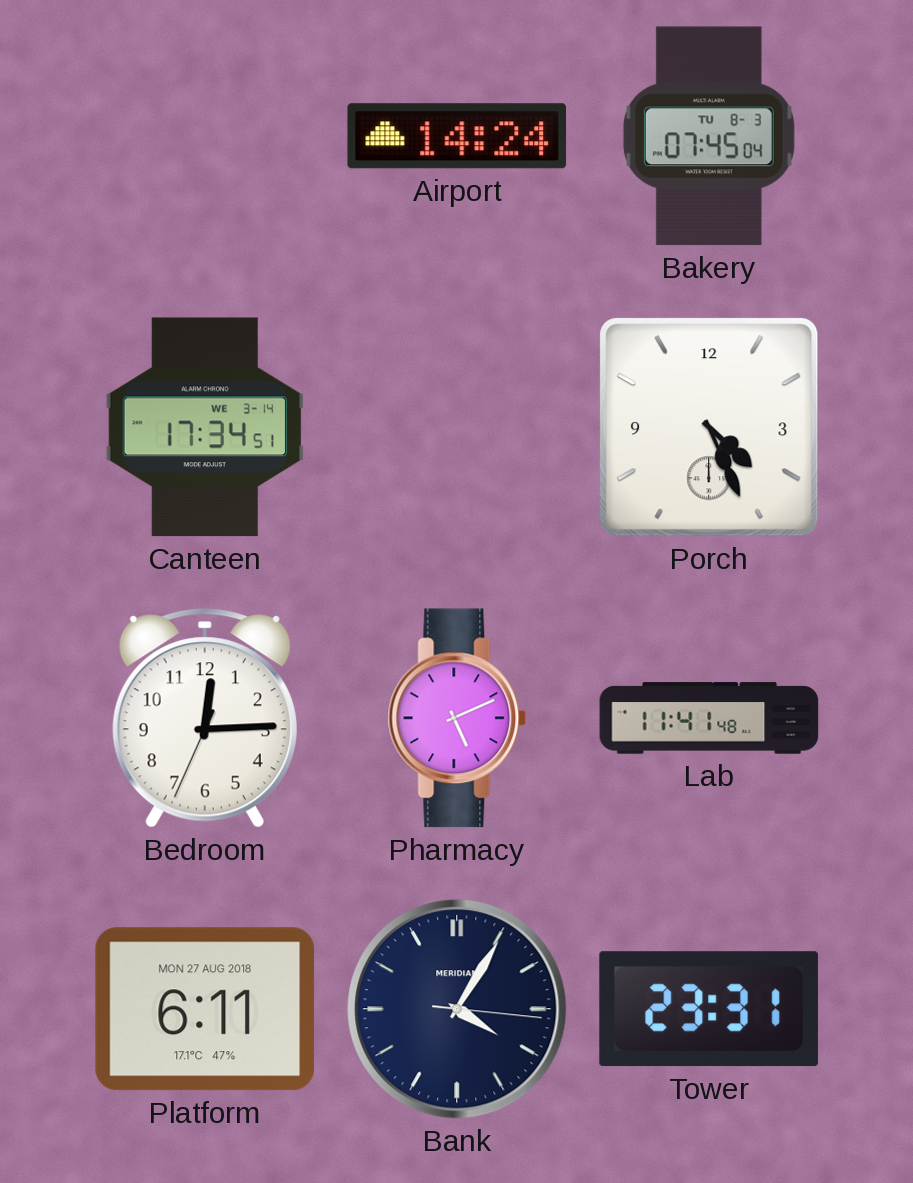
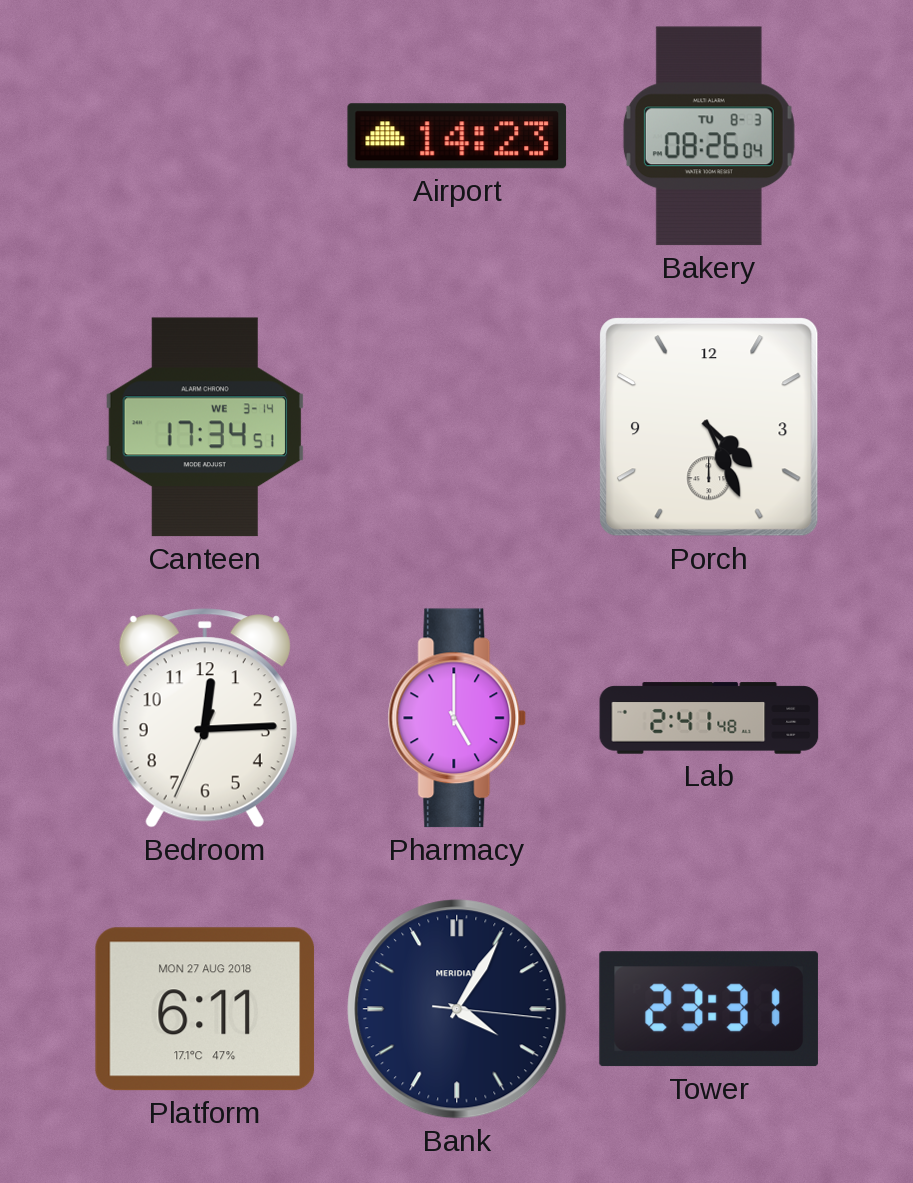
Airport: 14:24 -> 14:23
Bakery: 07:45 -> 08:26
Pharmacy: 5:11 -> 5:00
Lab: 11:41 -> 2:41
